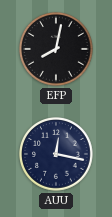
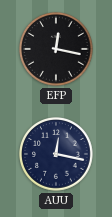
EFP: 8:02 -> 12:17
